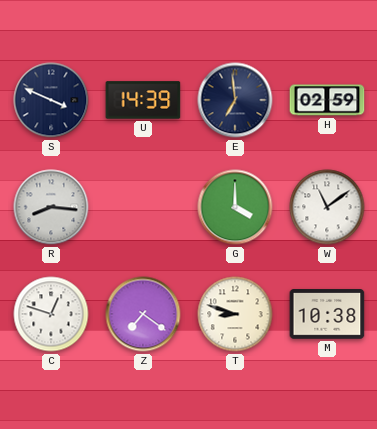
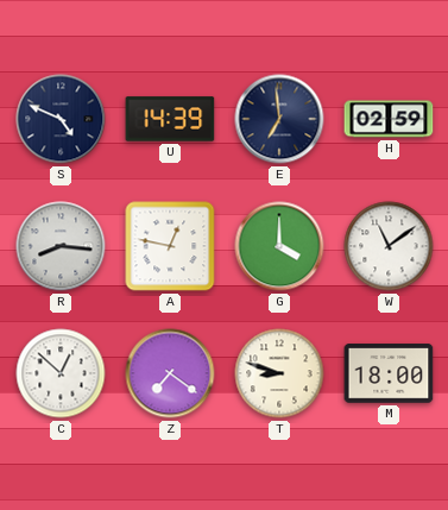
S: 3:49 -> 4:49
A: none -> 12:47
C: 12:48 -> 12:52
M: 10:38 -> 18:00
